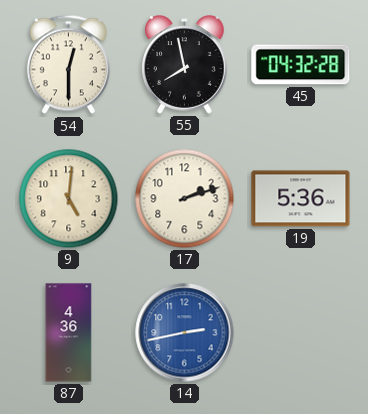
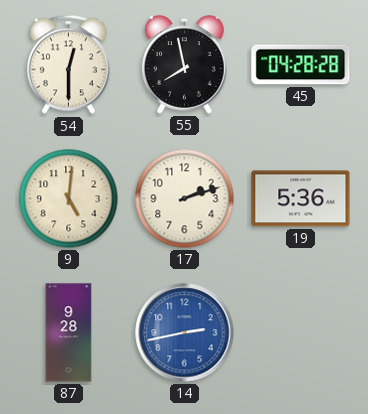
45: 04:32 -> 04:28
87: 4:36 -> 9:28
